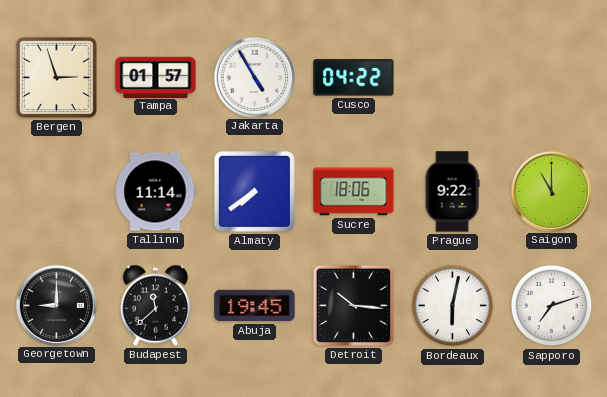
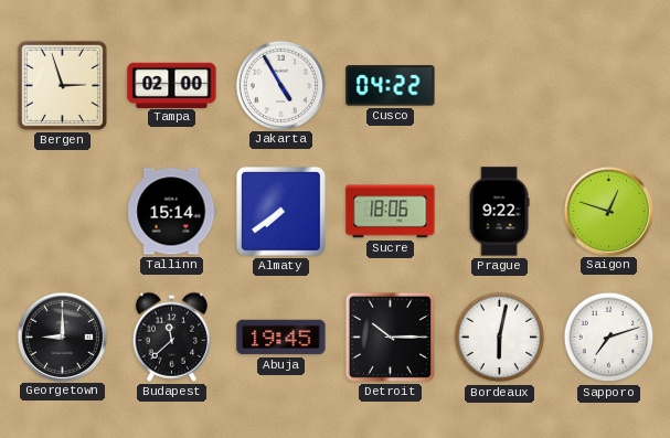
Tampa: 01:57 -> 02:00
Tallinn: 11:14 -> 15:14
Saigon: 11:00 -> 12:48
Detroit: 10:16 -> 10:15
